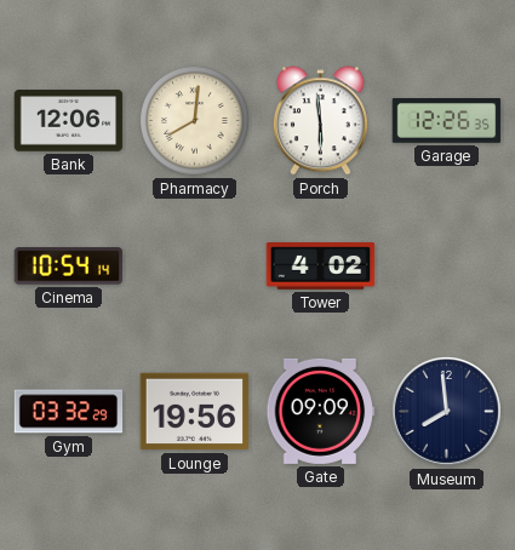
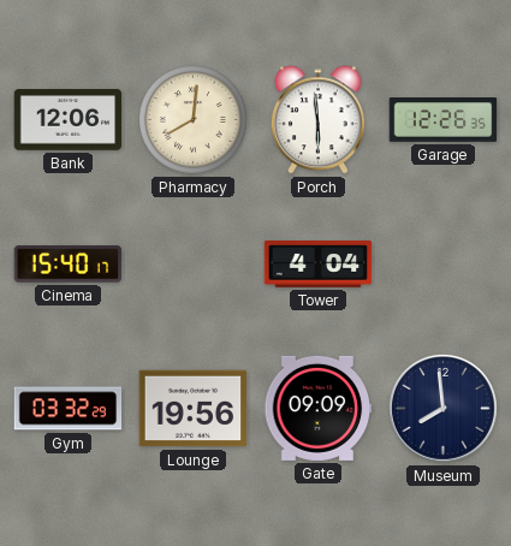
Cinema: 10:54 -> 15:40
Tower: 4:02 -> 4:04
